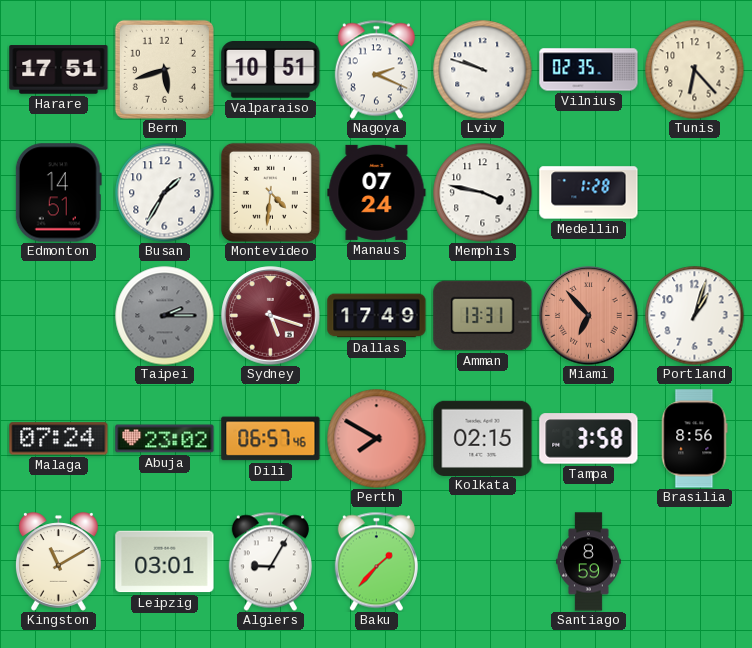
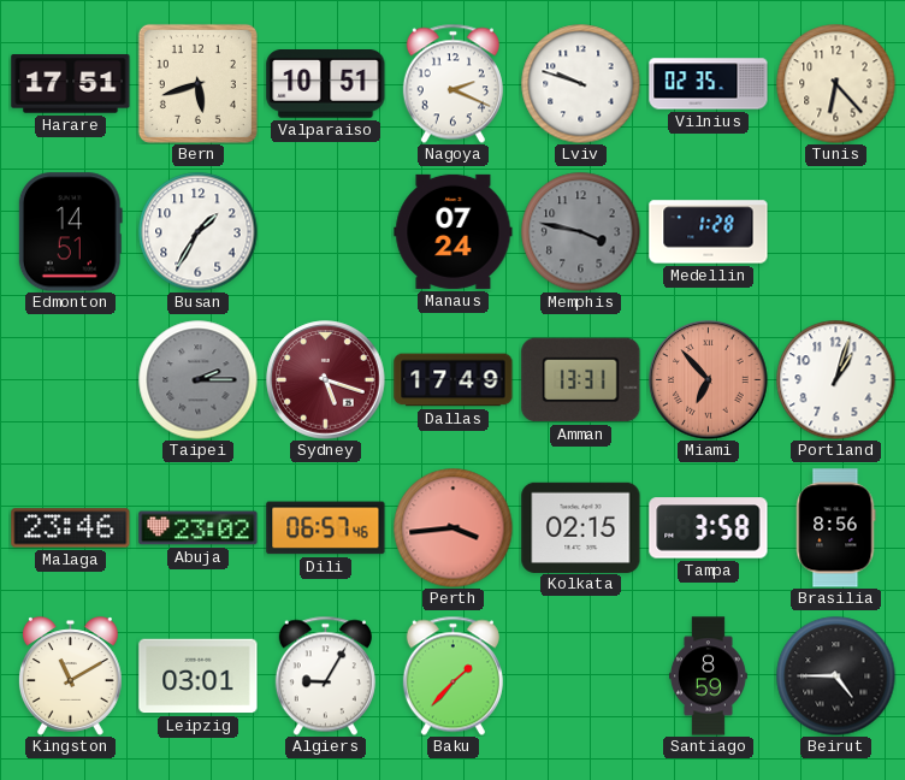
Montevideo: 4:31 -> none
Memphis dial: white -> grey
Malaga: 07:24 -> 23:46
Perth: 7:50 -> 3:44
Beirut: none -> 4:45
